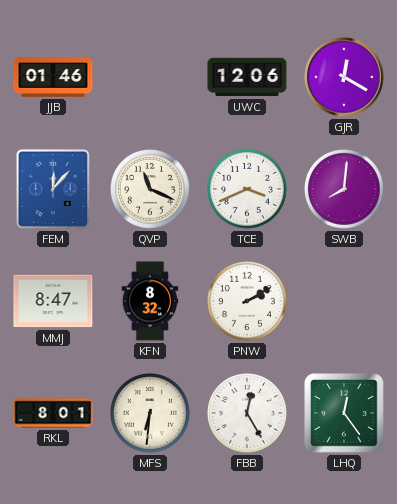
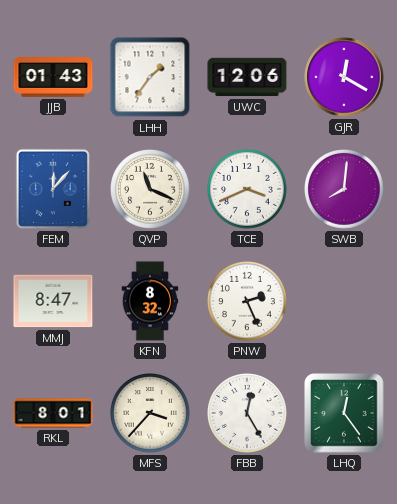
JJB: 01:46 -> 01:43
LHH: none -> 1:36
PNW: 2:10 -> 2:26
MFS: 6:31 -> 3:37
